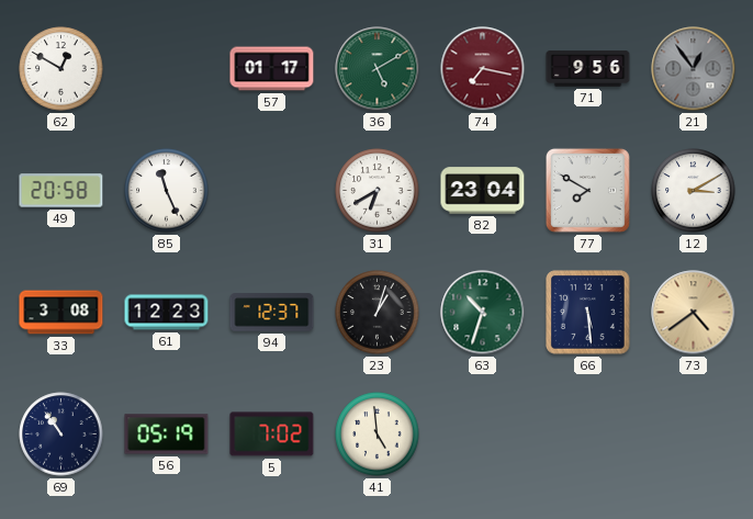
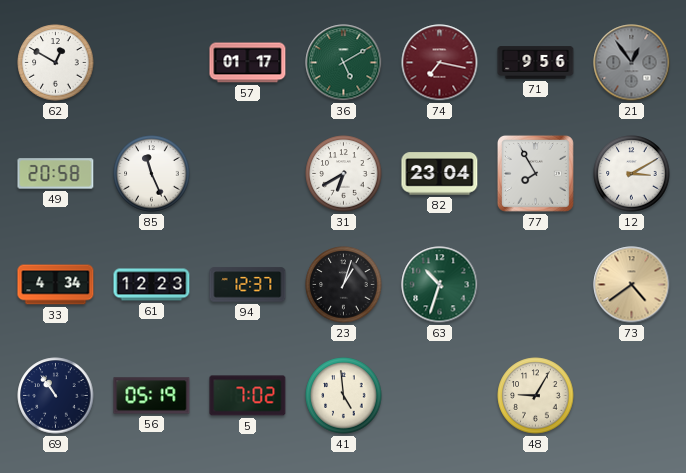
77: 7:50 -> 7:55
33: 3:08 -> 4:34
66: 5:29 -> none
48: none -> 9:05
